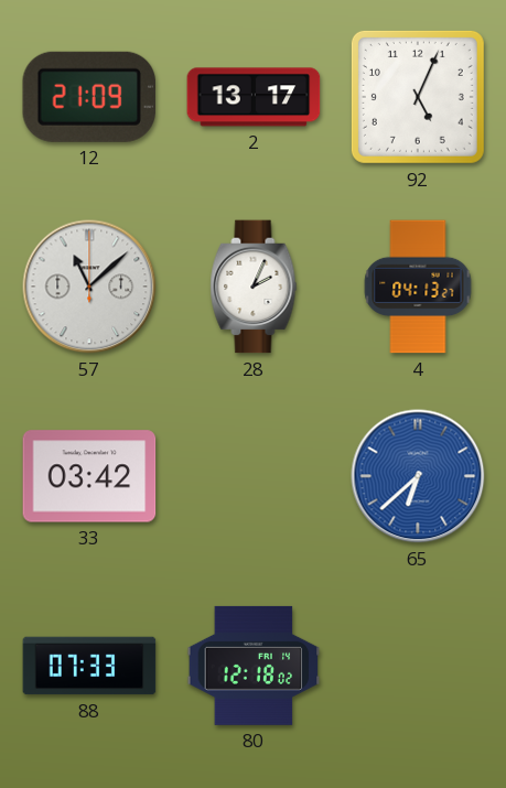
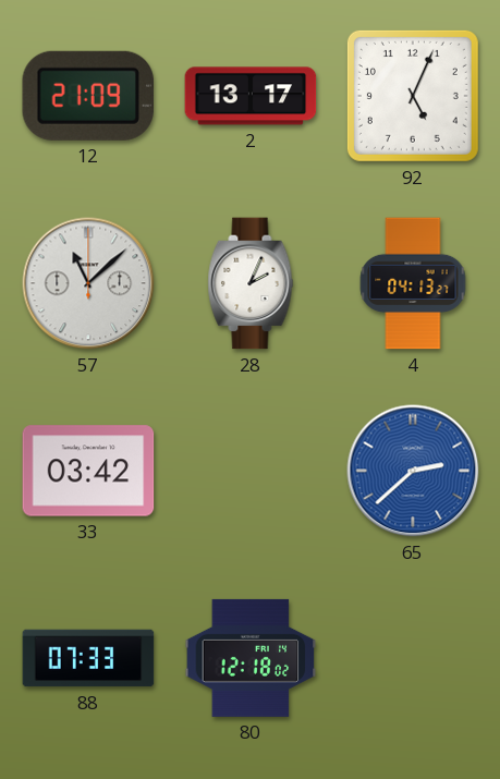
65: 6:38 -> 2:38
